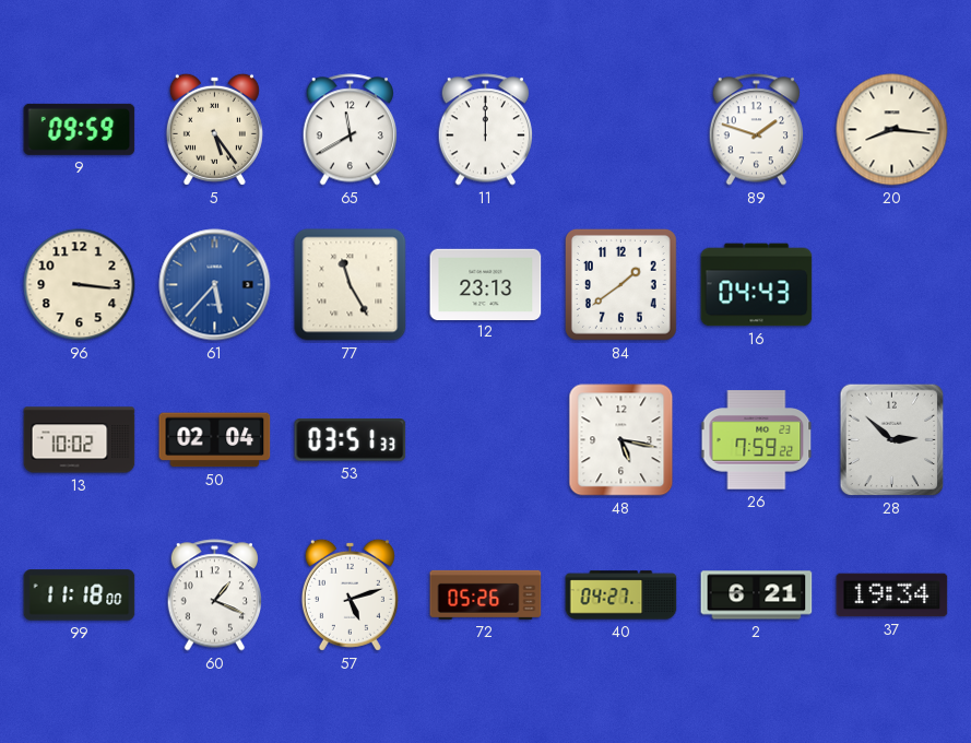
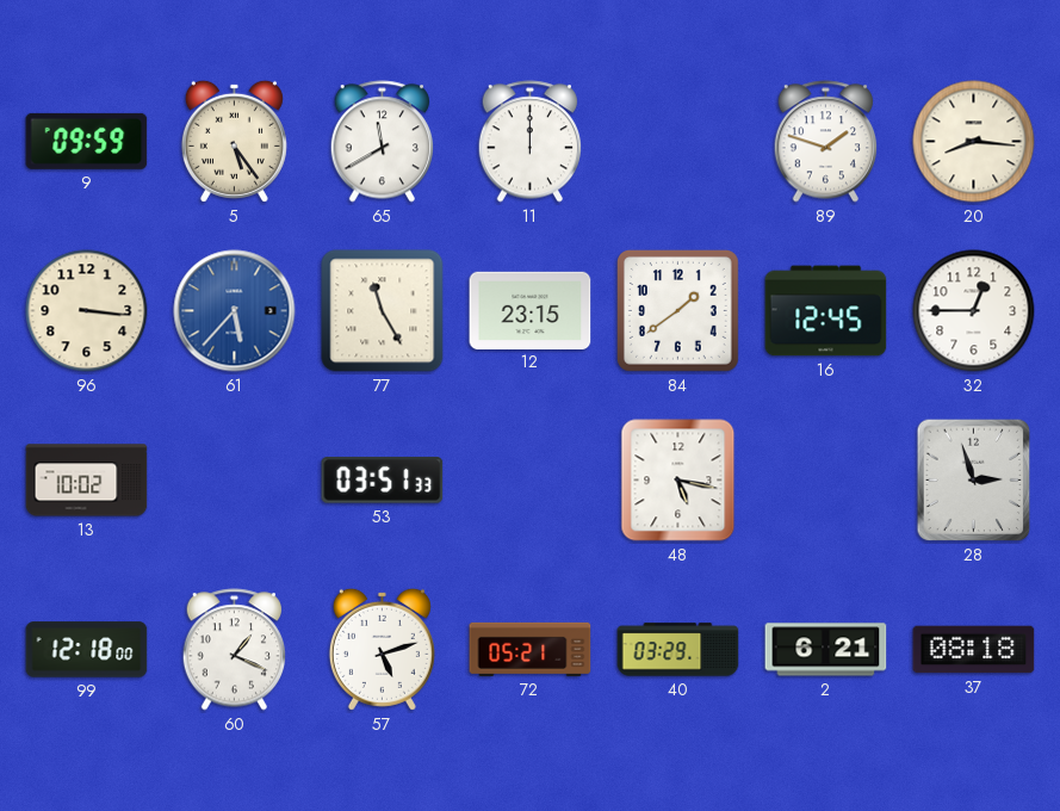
12: 23:13 -> 23:15
16: 04:43 -> 12:45
32: none -> 12:45
50: 02:04 -> none
26: 7:59 -> none
28: 2:52 -> 2:57
99: 11:18 -> 12:18
72: 05:26 -> 05:21
40: 04:27 -> 03:29
37: 19:34 -> 08:18
